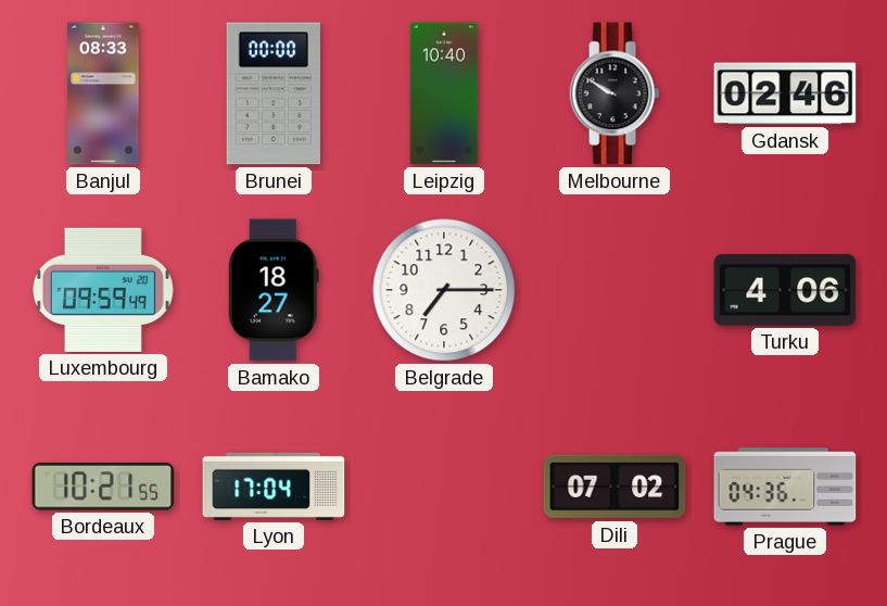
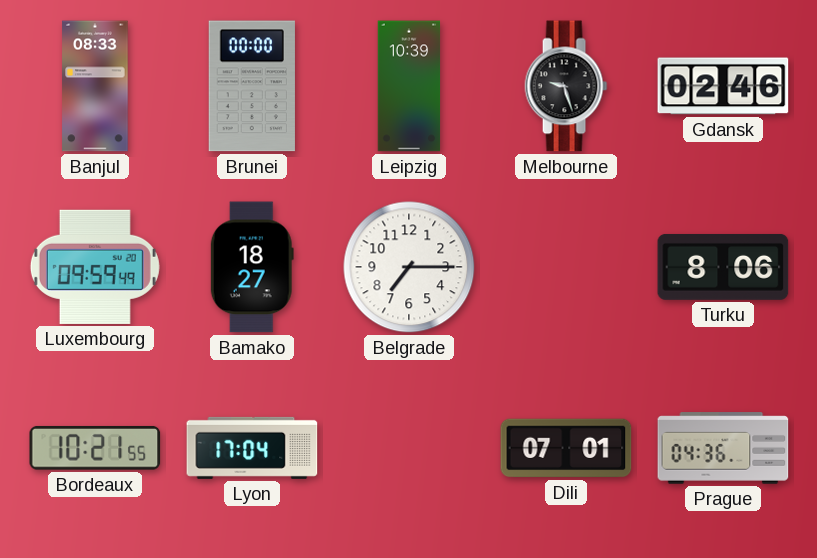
Leipzig: 10:40 -> 10:39
Melbourne: 9:50 -> 9:27
Turku: 4:06 -> 8:06
Dili: 07:02 -> 07:01
